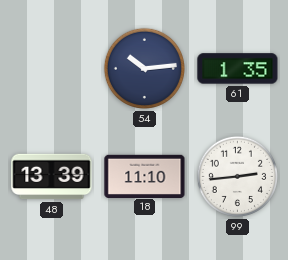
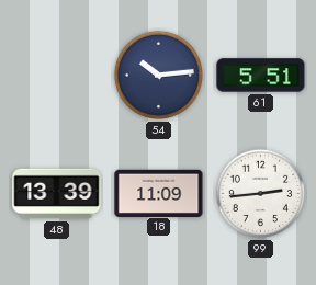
61: 1:35 -> 5:51
18: 11:10 -> 11:09
